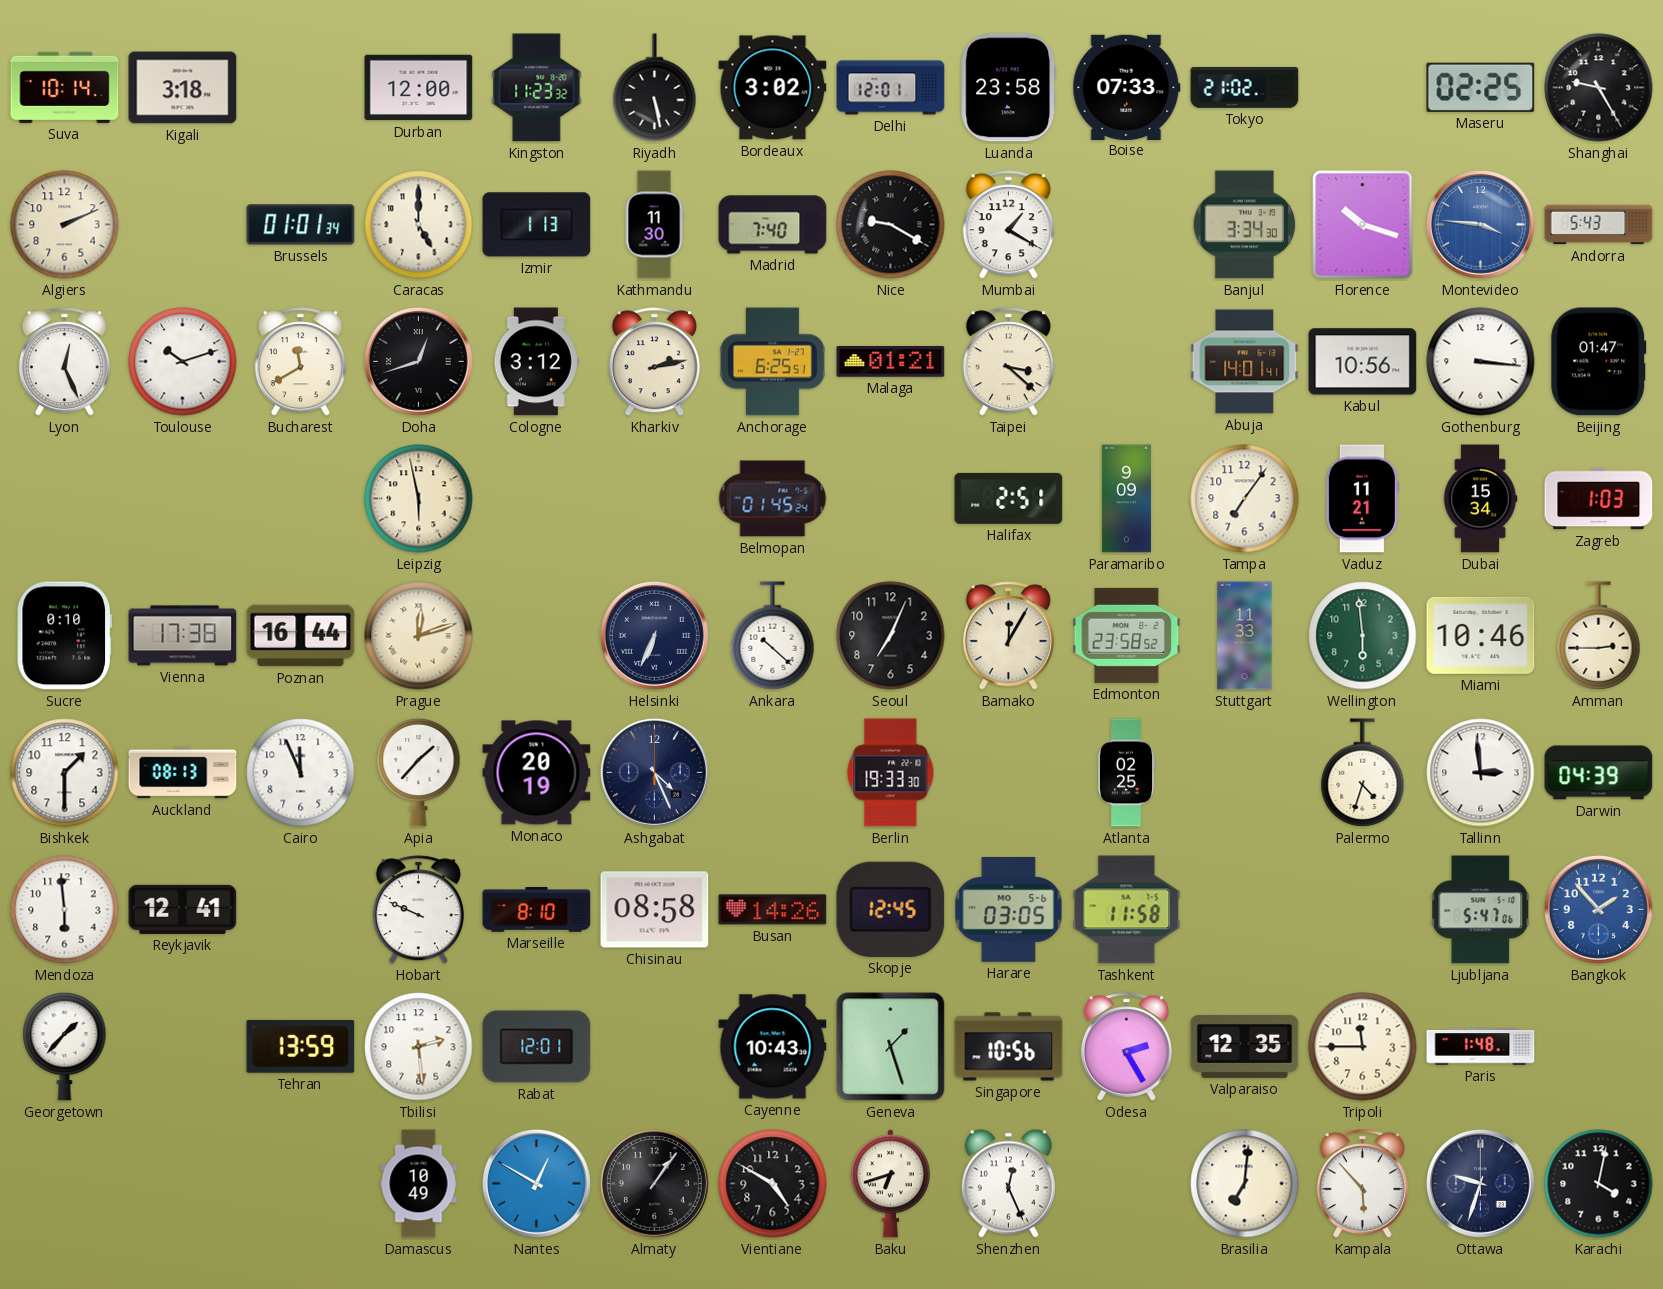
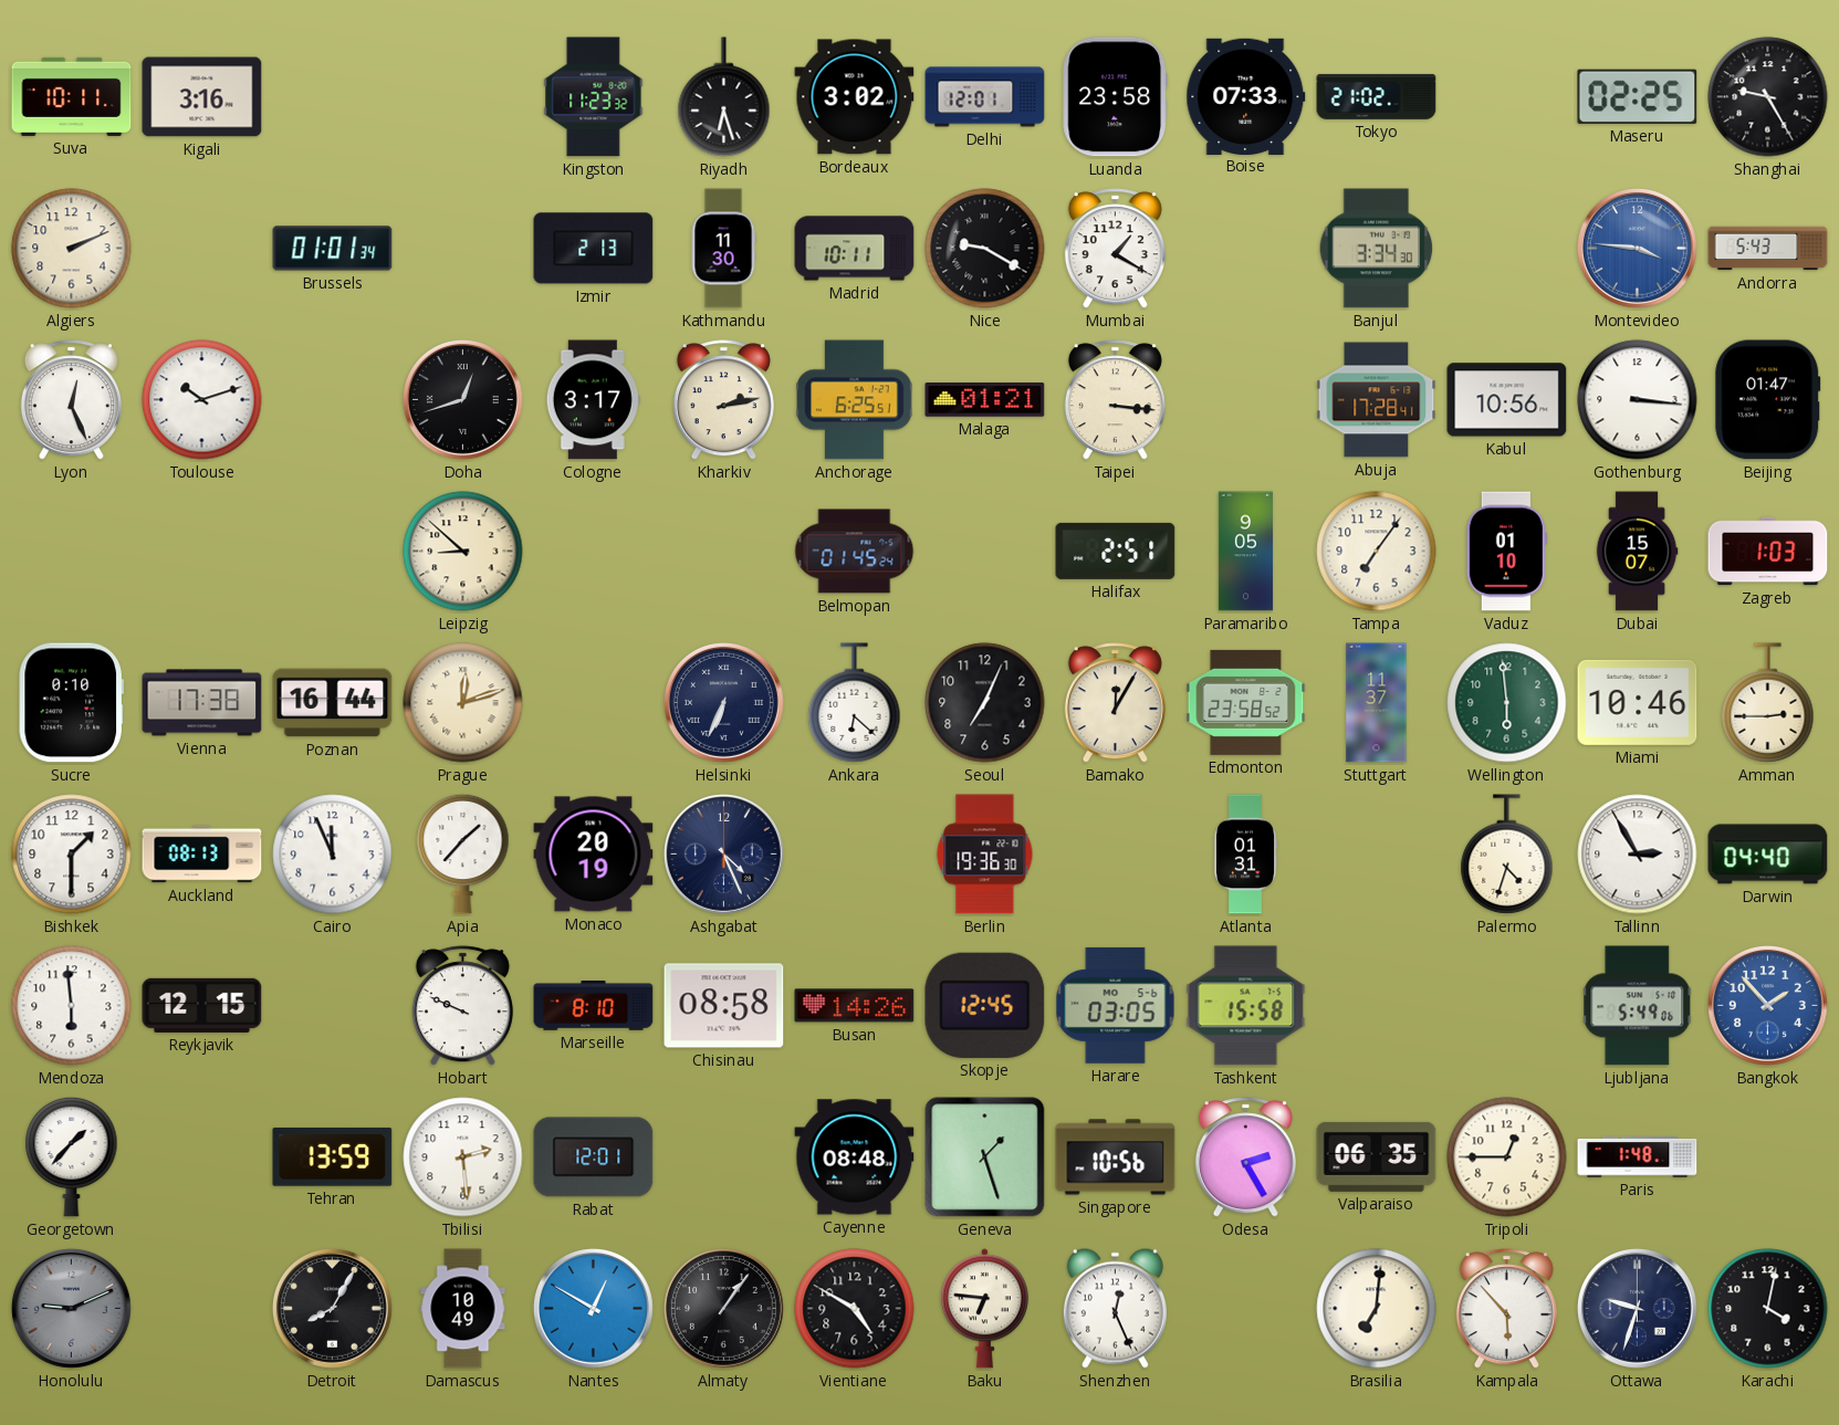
Suva: 10:14 -> 10:11
Kigali: 3:18 -> 3:16
Durban: 12:00 -> none
Riyadh: 5:28 -> 6:27
Caracas: 5:00 -> none
Izmir: 1:13 -> 2:13
Madrid: 7:40 -> 10:11
Florence: 10:18 -> none
Bucharest: 11:40 -> none
Cologne: 3:12 -> 3:17
Taipei: 3:22 -> 3:16
Abuja: 14:01 -> 17:28
Leipzig: 5:58 -> 8:52
Paramaribo: 9:09 -> 9:05
Vaduz: 11:21 -> 01:10
Dubai: 15:34 -> 15:07
Ankara: 10:22 -> 6:22
Stuttgart: 11:33 -> 11:37
Berlin: 19:33 -> 19:36
Atlanta: 02:25 -> 01:31
Tallinn: 2:59 -> 2:55
Darwin: 04:39 -> 04:40
Reykjavik: 12:41 -> 12:15
Tashkent: 11:58 -> 15:58
Ljubljana: 5:47 -> 5:49
Cayenne: 10:43 -> 08:48
Valparaiso: 12:35 -> 06:35
Tripoli: 11:45 -> 12:45
Honolulu: none -> 9:11
Detroit: none -> 8:05
Baku: 6:42 -> 6:46
